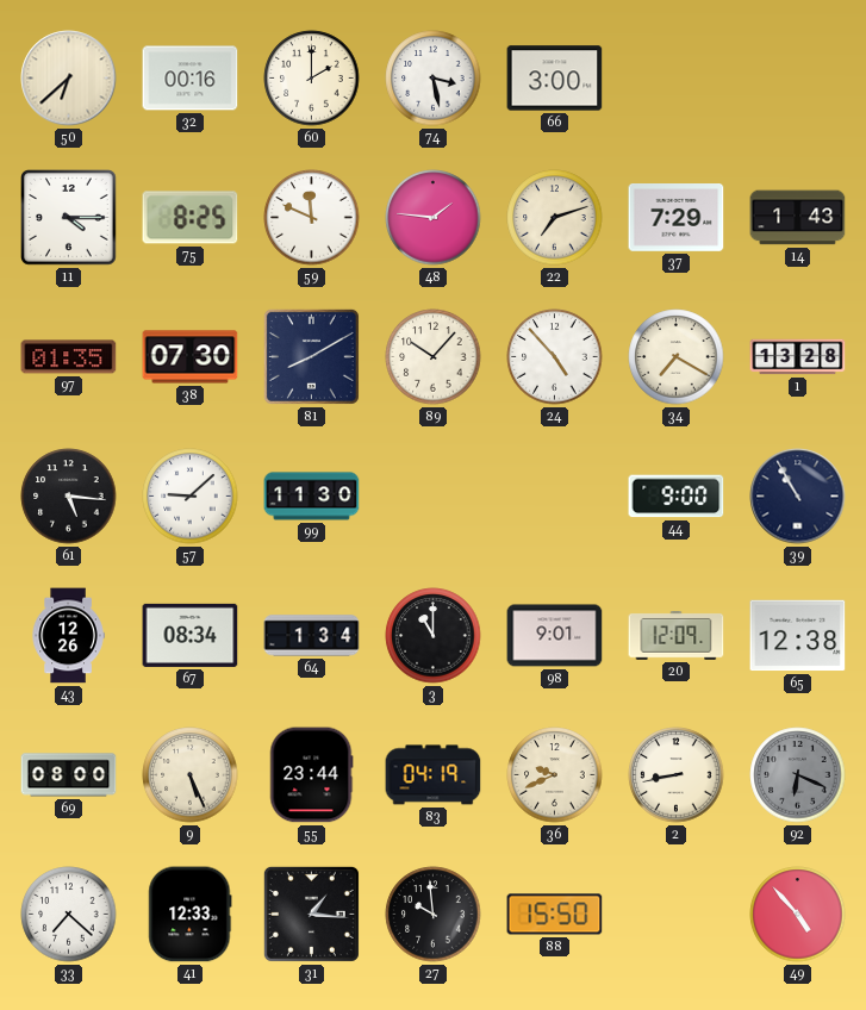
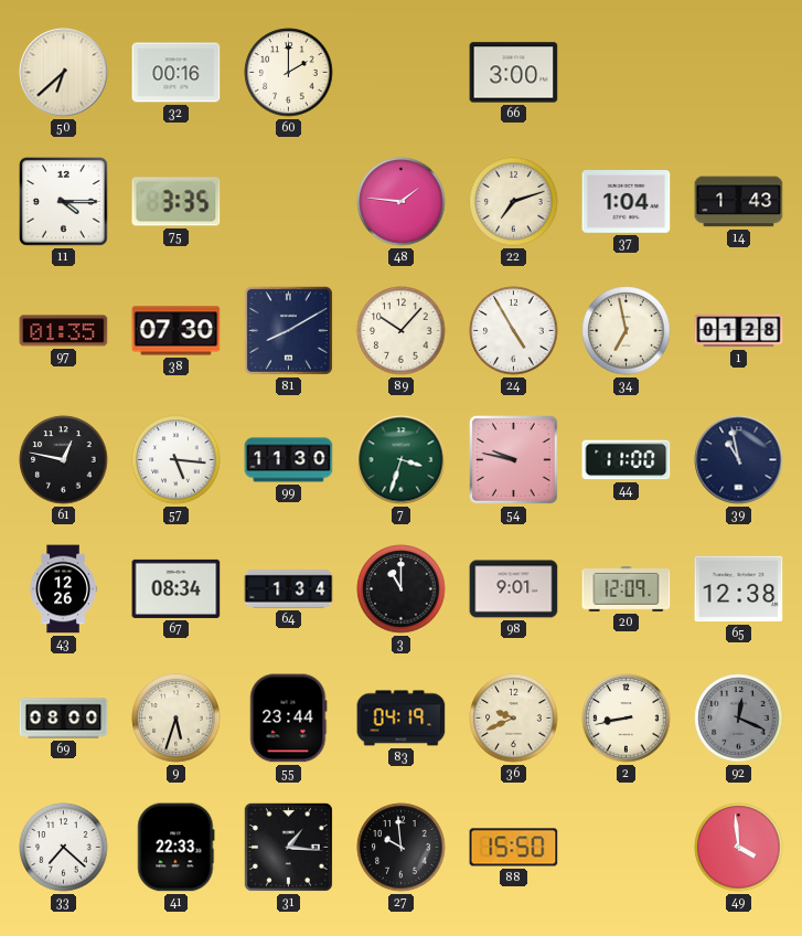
74: 3:28 -> none
75: 8:25 -> 3:35
59: 11:49 -> none
37: 7:29 -> 1:04
24: 4:53 -> 4:55
34: 7:20 -> 6:58
1: 13:28 -> 01:28
61: 5:16 -> 12:47
57: 9:08 -> 5:16
7: none -> 3:33
54: none -> 9:47
44: 9:00 -> 11:00
39: 10:55 -> 10:58
9: 5:26 -> 5:33
92: 6:19 -> 12:19
41: 12:33 -> 22:33
49: 4:53 -> 3:59
